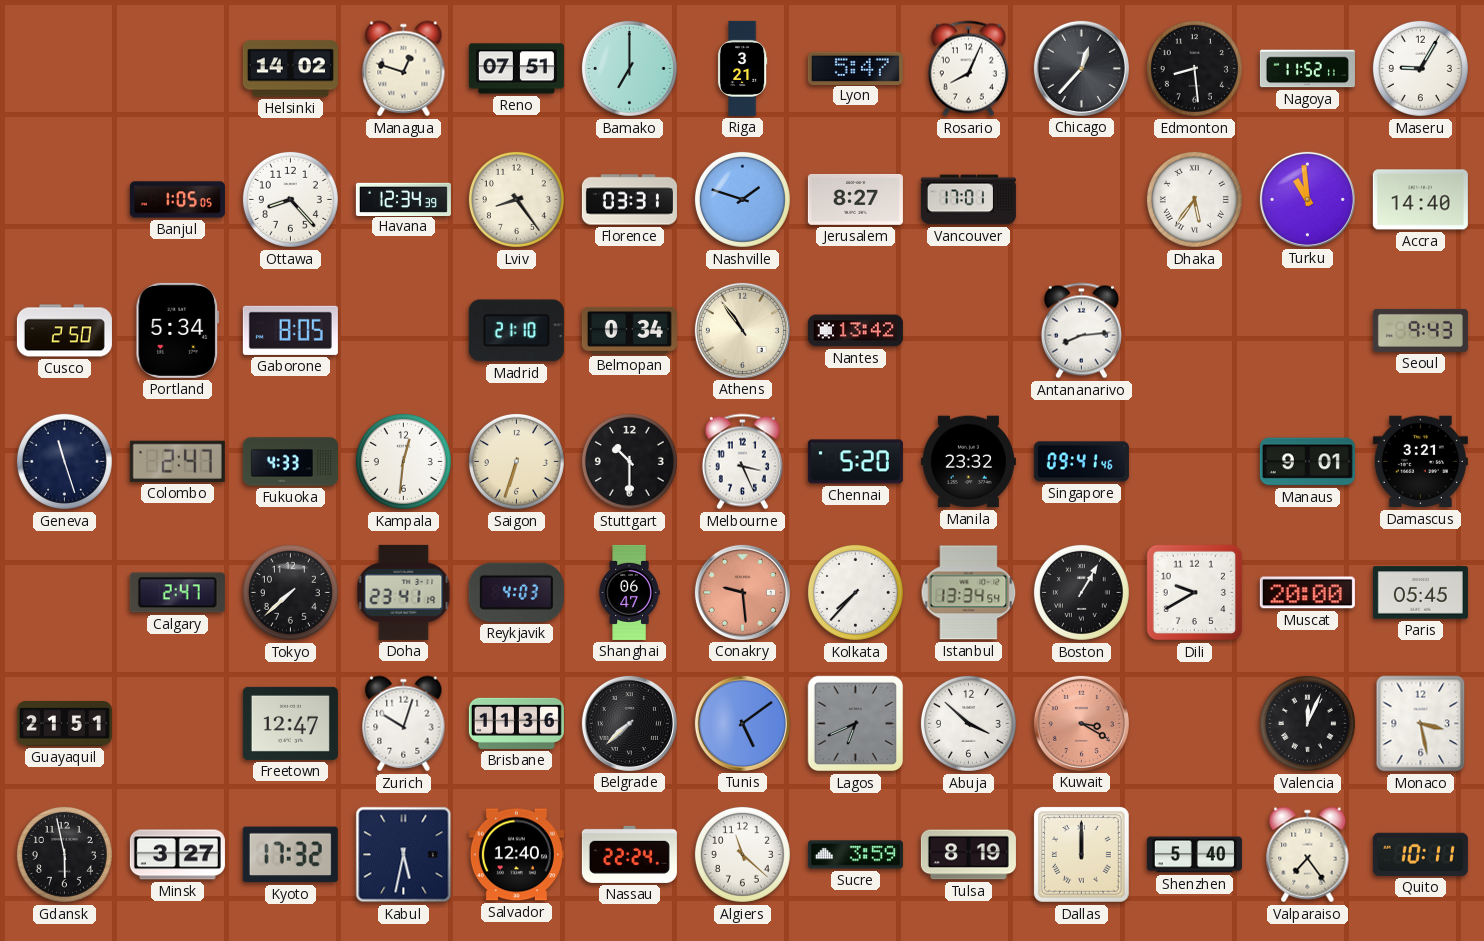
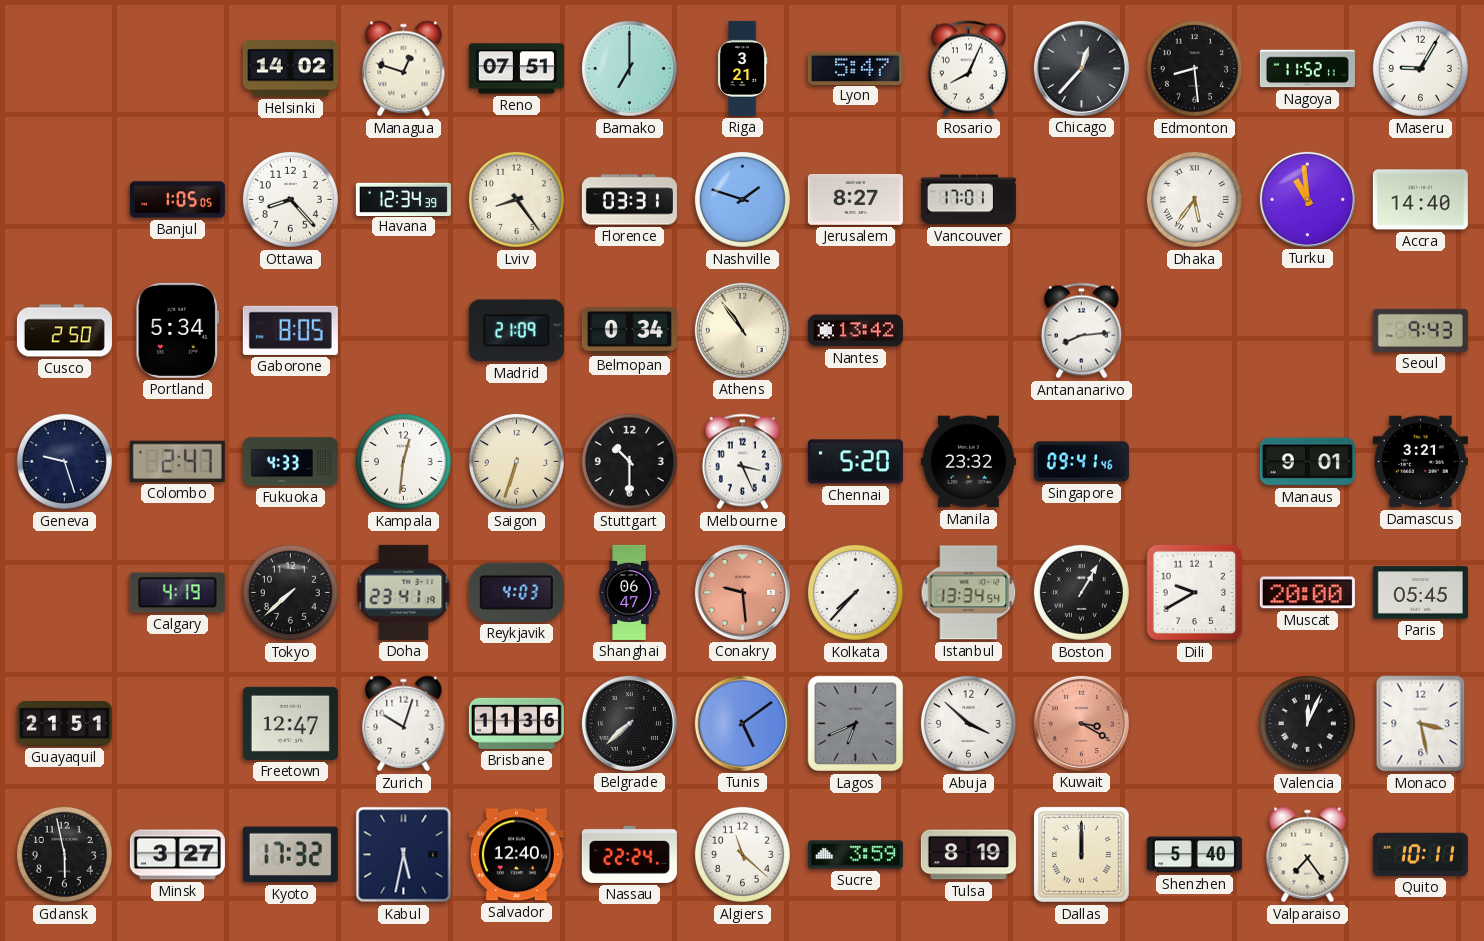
Madrid: 21:10 -> 21:09
Geneva: 11:27 -> 9:27
Calgary: 2:47 -> 4:19
